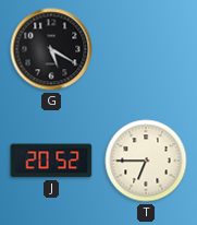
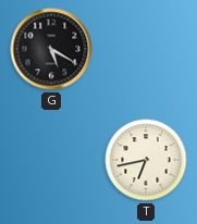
J: 20:52 -> none
T: 6:45 -> 6:43
